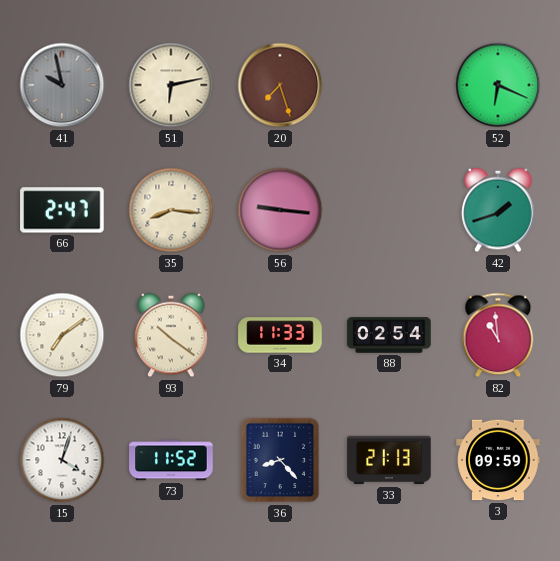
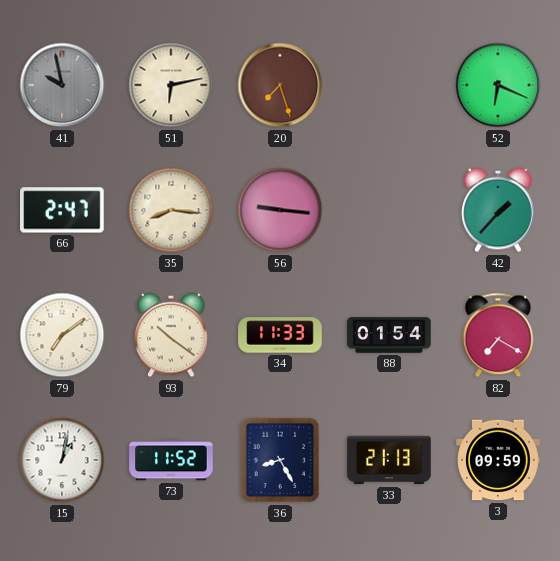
42: 1:42 -> 1:37
88: 02:54 -> 01:54
82: 10:59 -> 7:20
15: 4:03 -> 1:02
36: 8:23 -> 8:25
